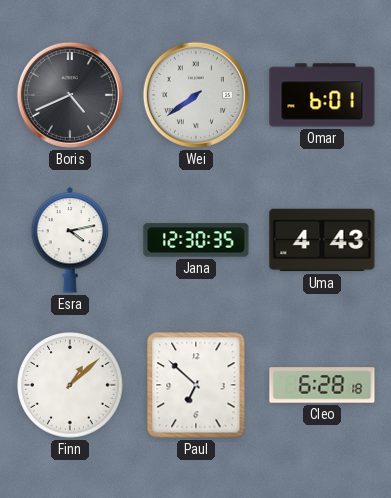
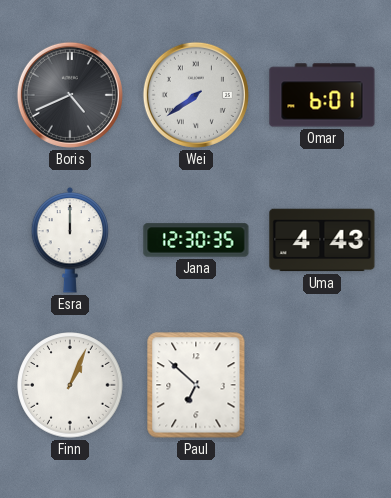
Esra: 4:13 -> 12:00
Finn: 1:08 -> 1:04
Cleo: 6:28 -> none
